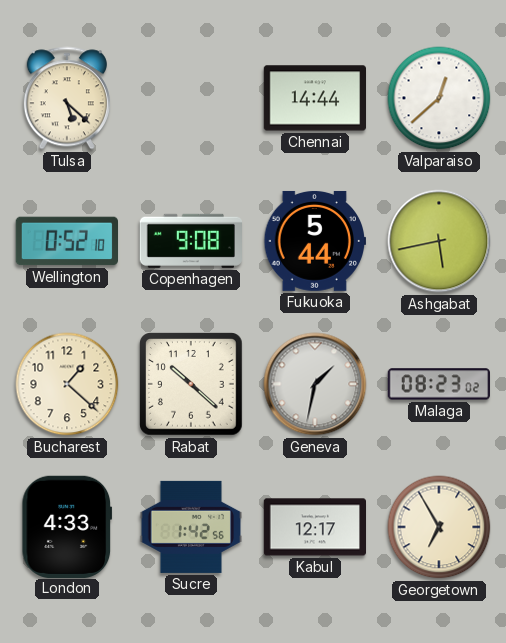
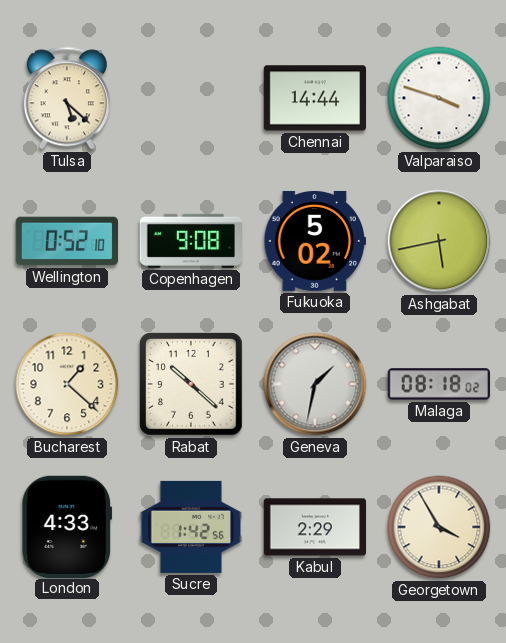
Valparaiso: 12:38 -> 3:48
Fukuoka: 5:44 -> 5:02
Malaga: 08:23 -> 08:18
Kabul: 12:17 -> 2:29
Georgetown: 6:55 -> 3:55
